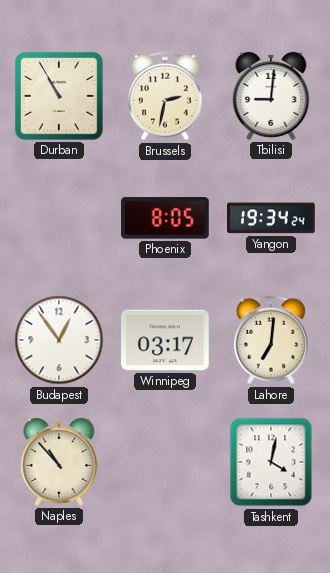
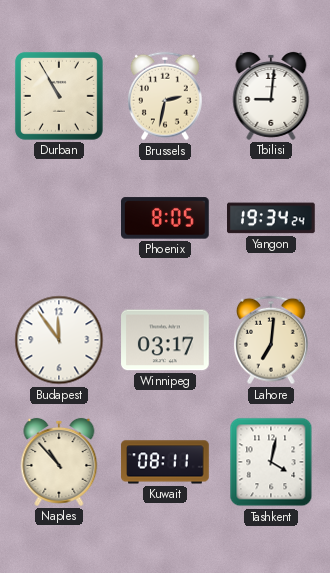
Budapest: 12:54 -> 11:54
Kuwait: none -> 08:11
